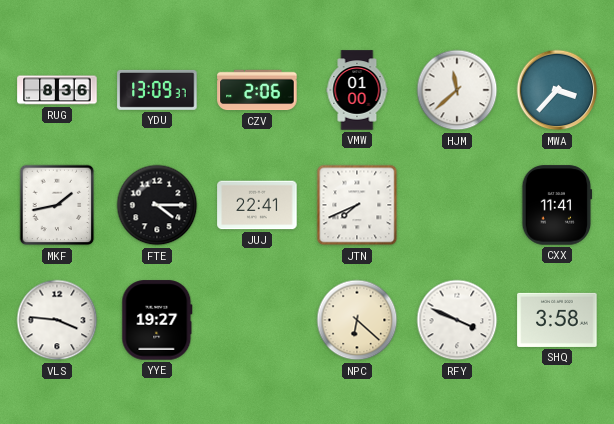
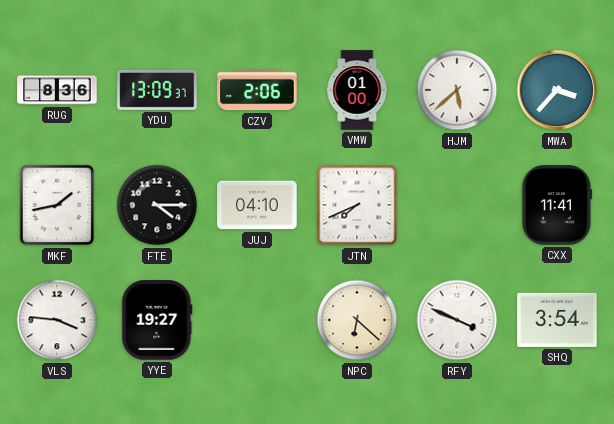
HJM: 11:38 -> 5:38
JUJ: 22:41 -> 04:10
SHQ: 3:58 -> 3:54
